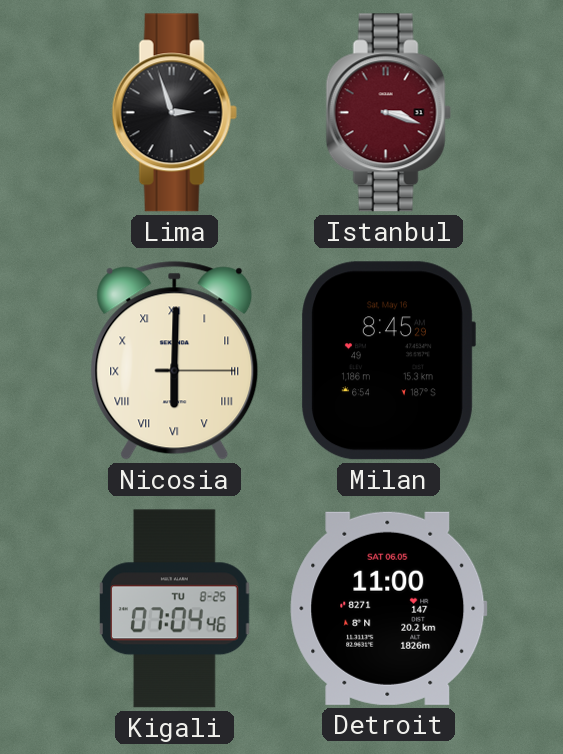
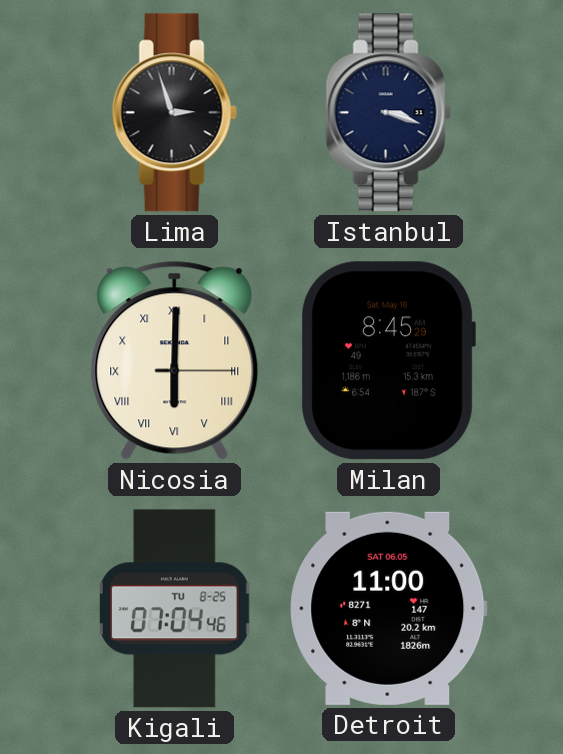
Istanbul dial: burgundy -> navy
